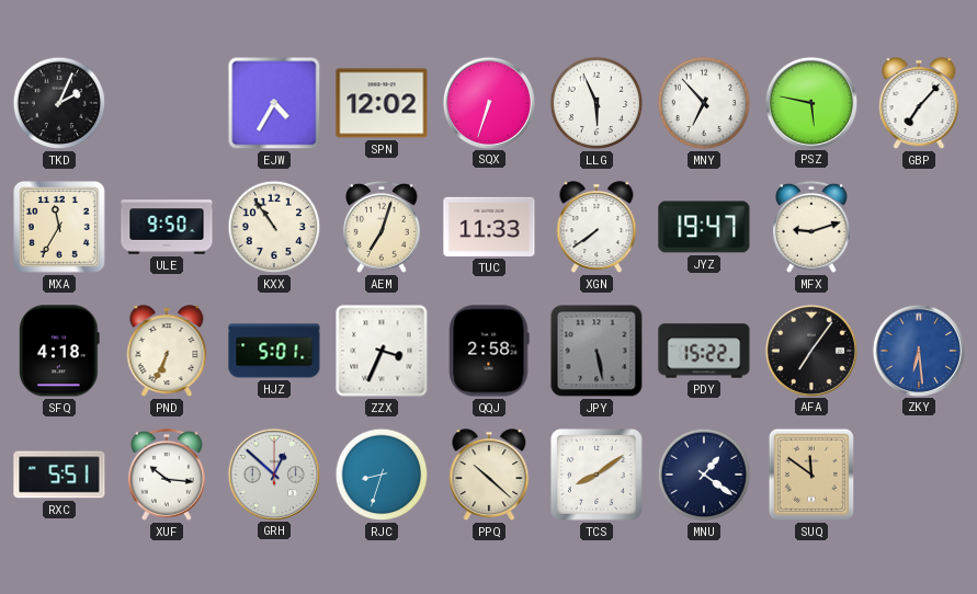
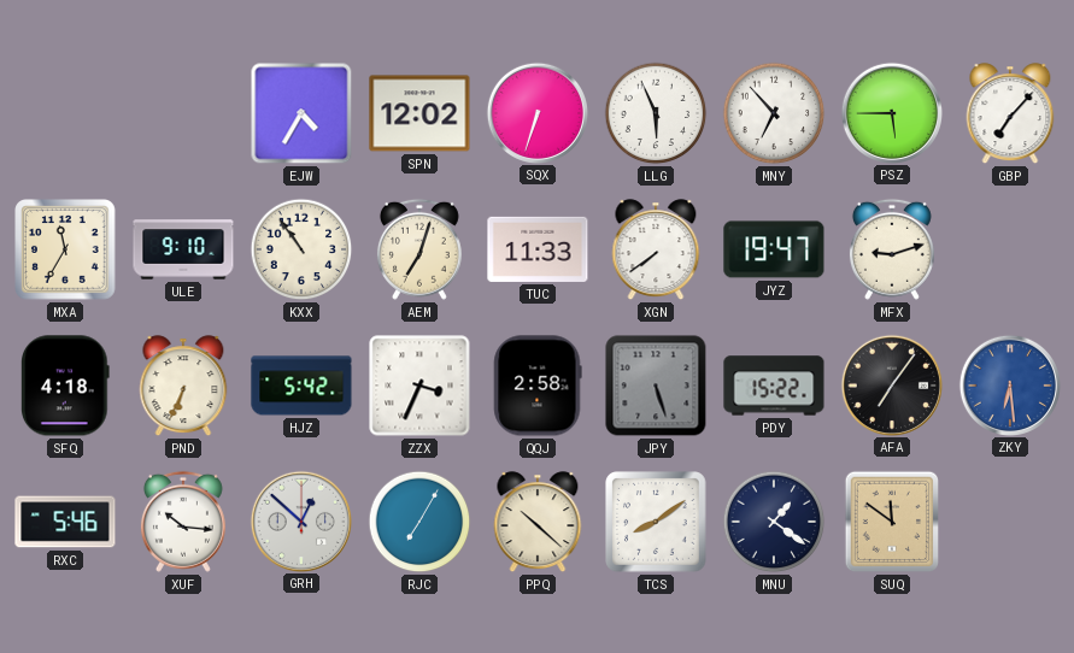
TKD: 2:04 -> none
PSZ: 5:47 -> 5:45
ULE: 9:50 -> 9:10
HJZ: 5:01 -> 5:42
JPY: 5:28 -> 5:27
RXC: 5:51 -> 5:46
RJC: 8:33 -> 7:05
